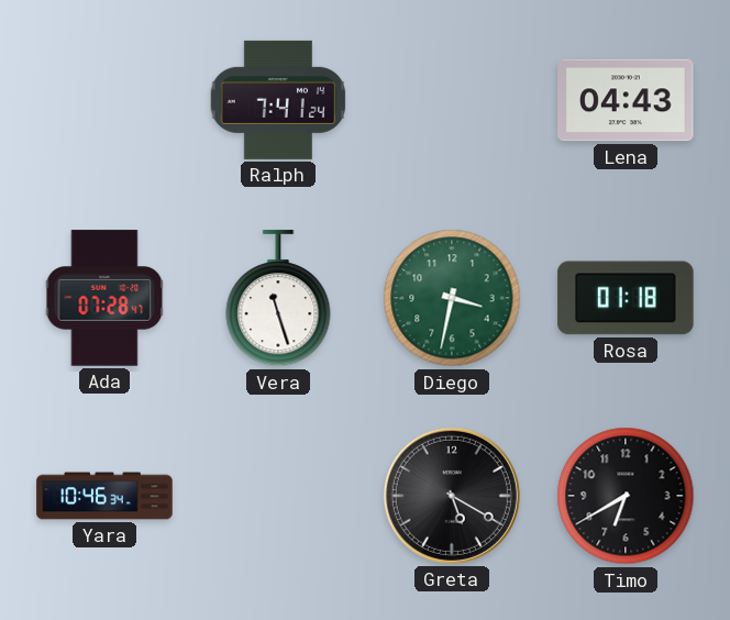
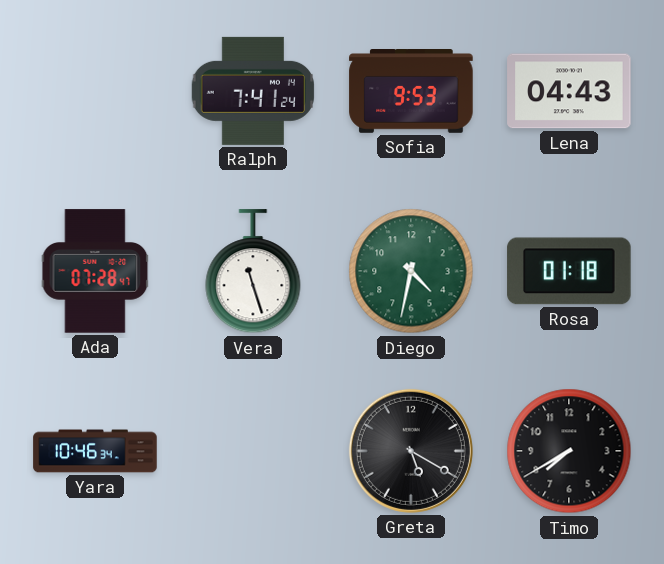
Sofia: none -> 9:53
Diego: 3:32 -> 4:32
Timo: 6:40 -> 7:40
